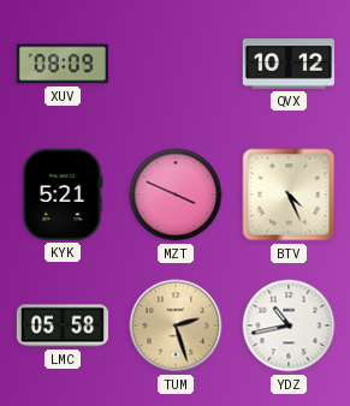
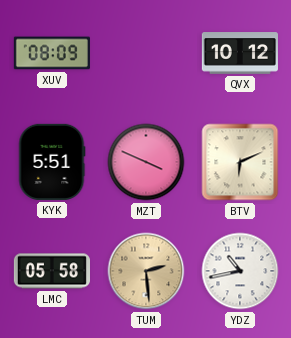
KYK: 5:21 -> 5:51
BTV: 4:26 -> 6:11
TUM: 2:27 -> 2:29
